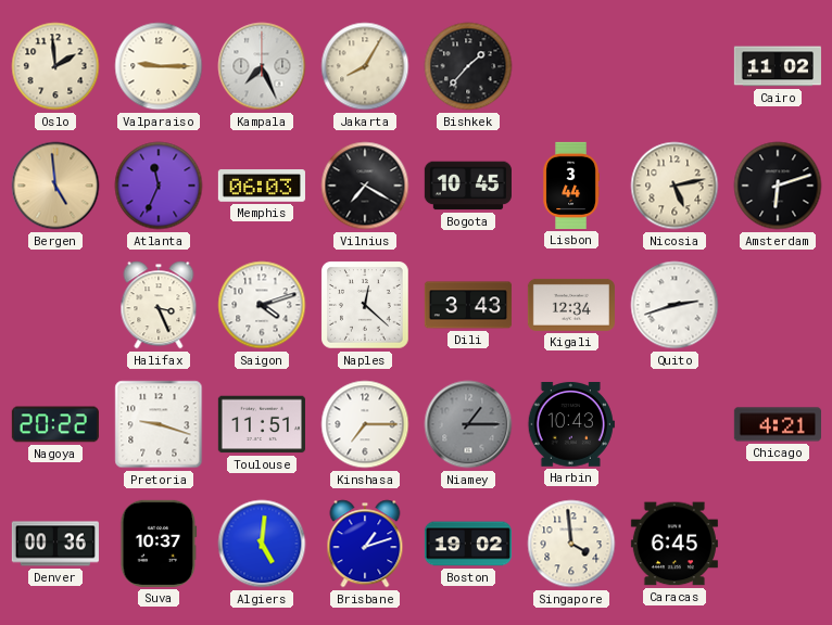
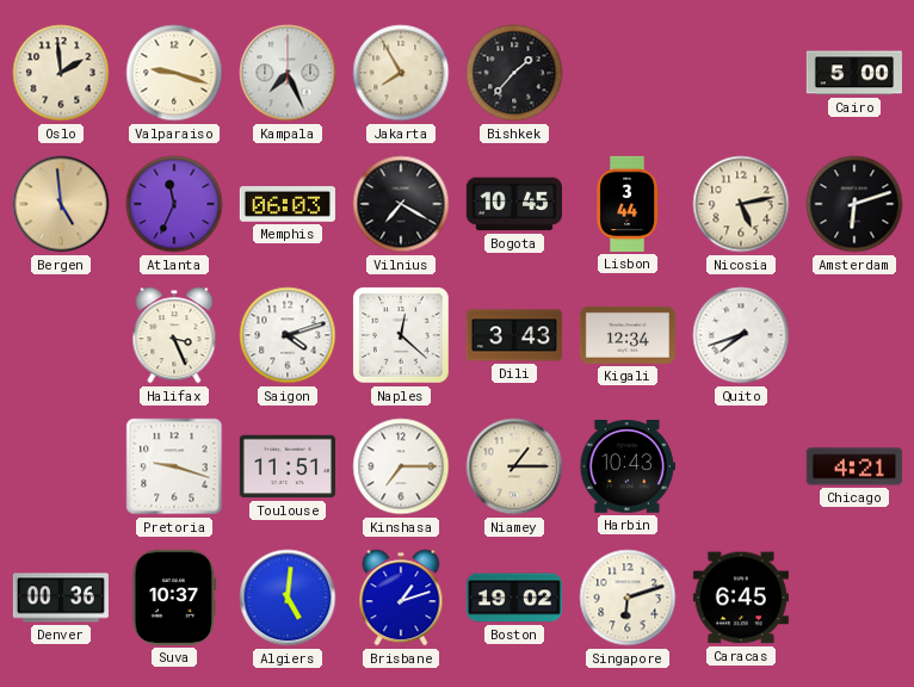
Valparaiso: 9:15 -> 9:18
Jakarta: 8:05 -> 7:55
Cairo: 11:02 -> 5:00
Quito: 2:42 -> 7:42
Nagoya: 20:22 -> none
Niamey dial: grey -> cream
Singapore: 3:59 -> 6:12
